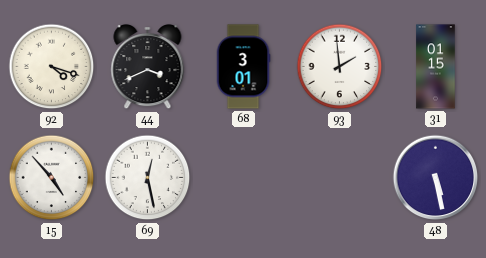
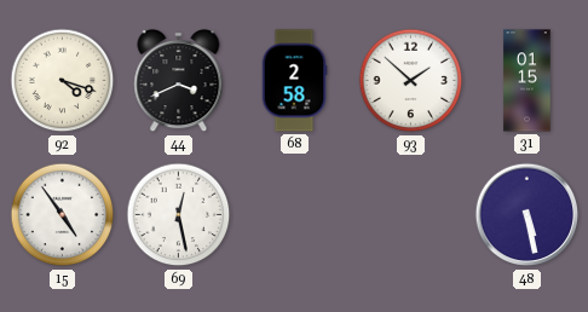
68: 3:01 -> 2:58
93: 1:59 -> 1:52
15: 4:53 -> 4:54
